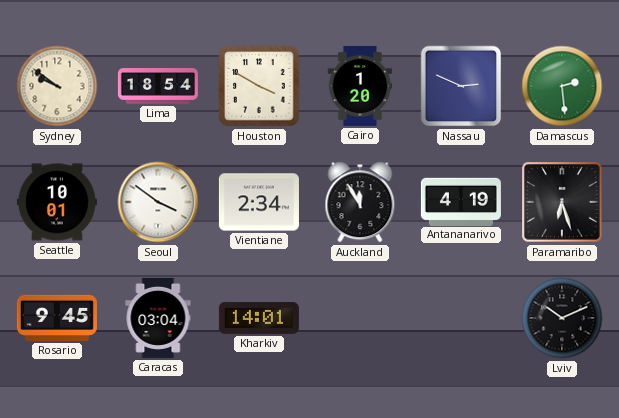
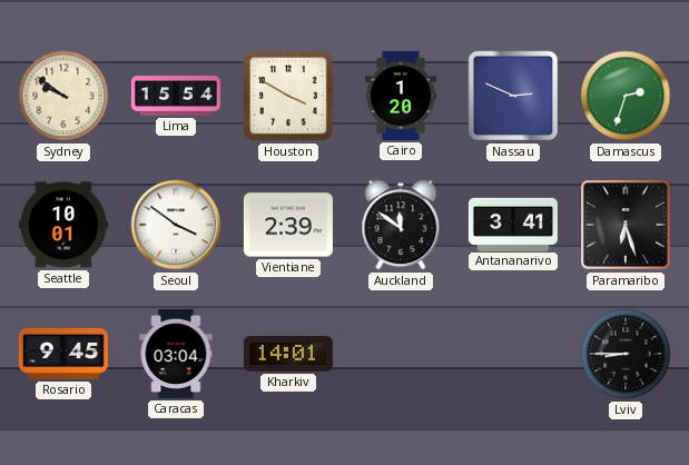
Lima: 18:54 -> 15:54
Damascus: 2:29 -> 2:33
Vientiane: 2:34 -> 2:39
Auckland: 11:55 -> 11:51
Antananarivo: 4:19 -> 3:41
Lviv: 10:11 -> 8:45
